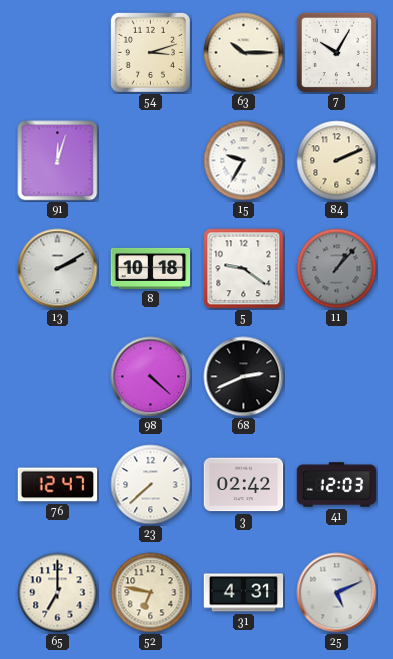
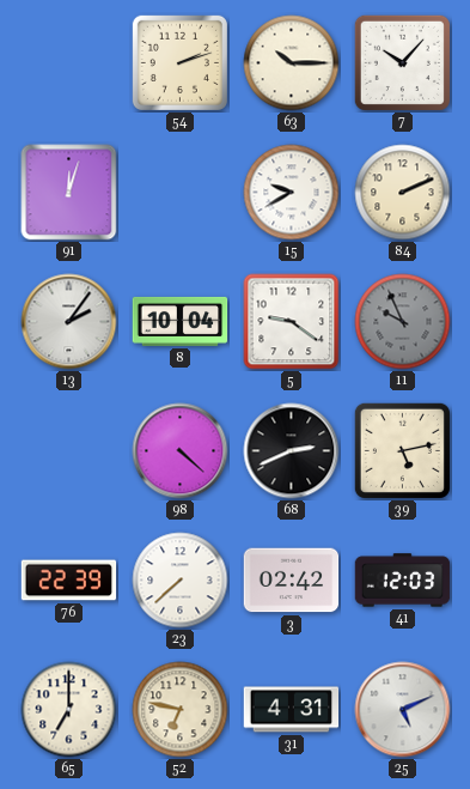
54: 3:12 -> 2:12
7: 10:05 -> 10:07
15: 9:35 -> 9:40
13: 2:10 -> 2:06
8: 10:18 -> 10:04
11: 1:07 -> 9:56
39: none -> 5:13
76: 12:47 -> 22:39
